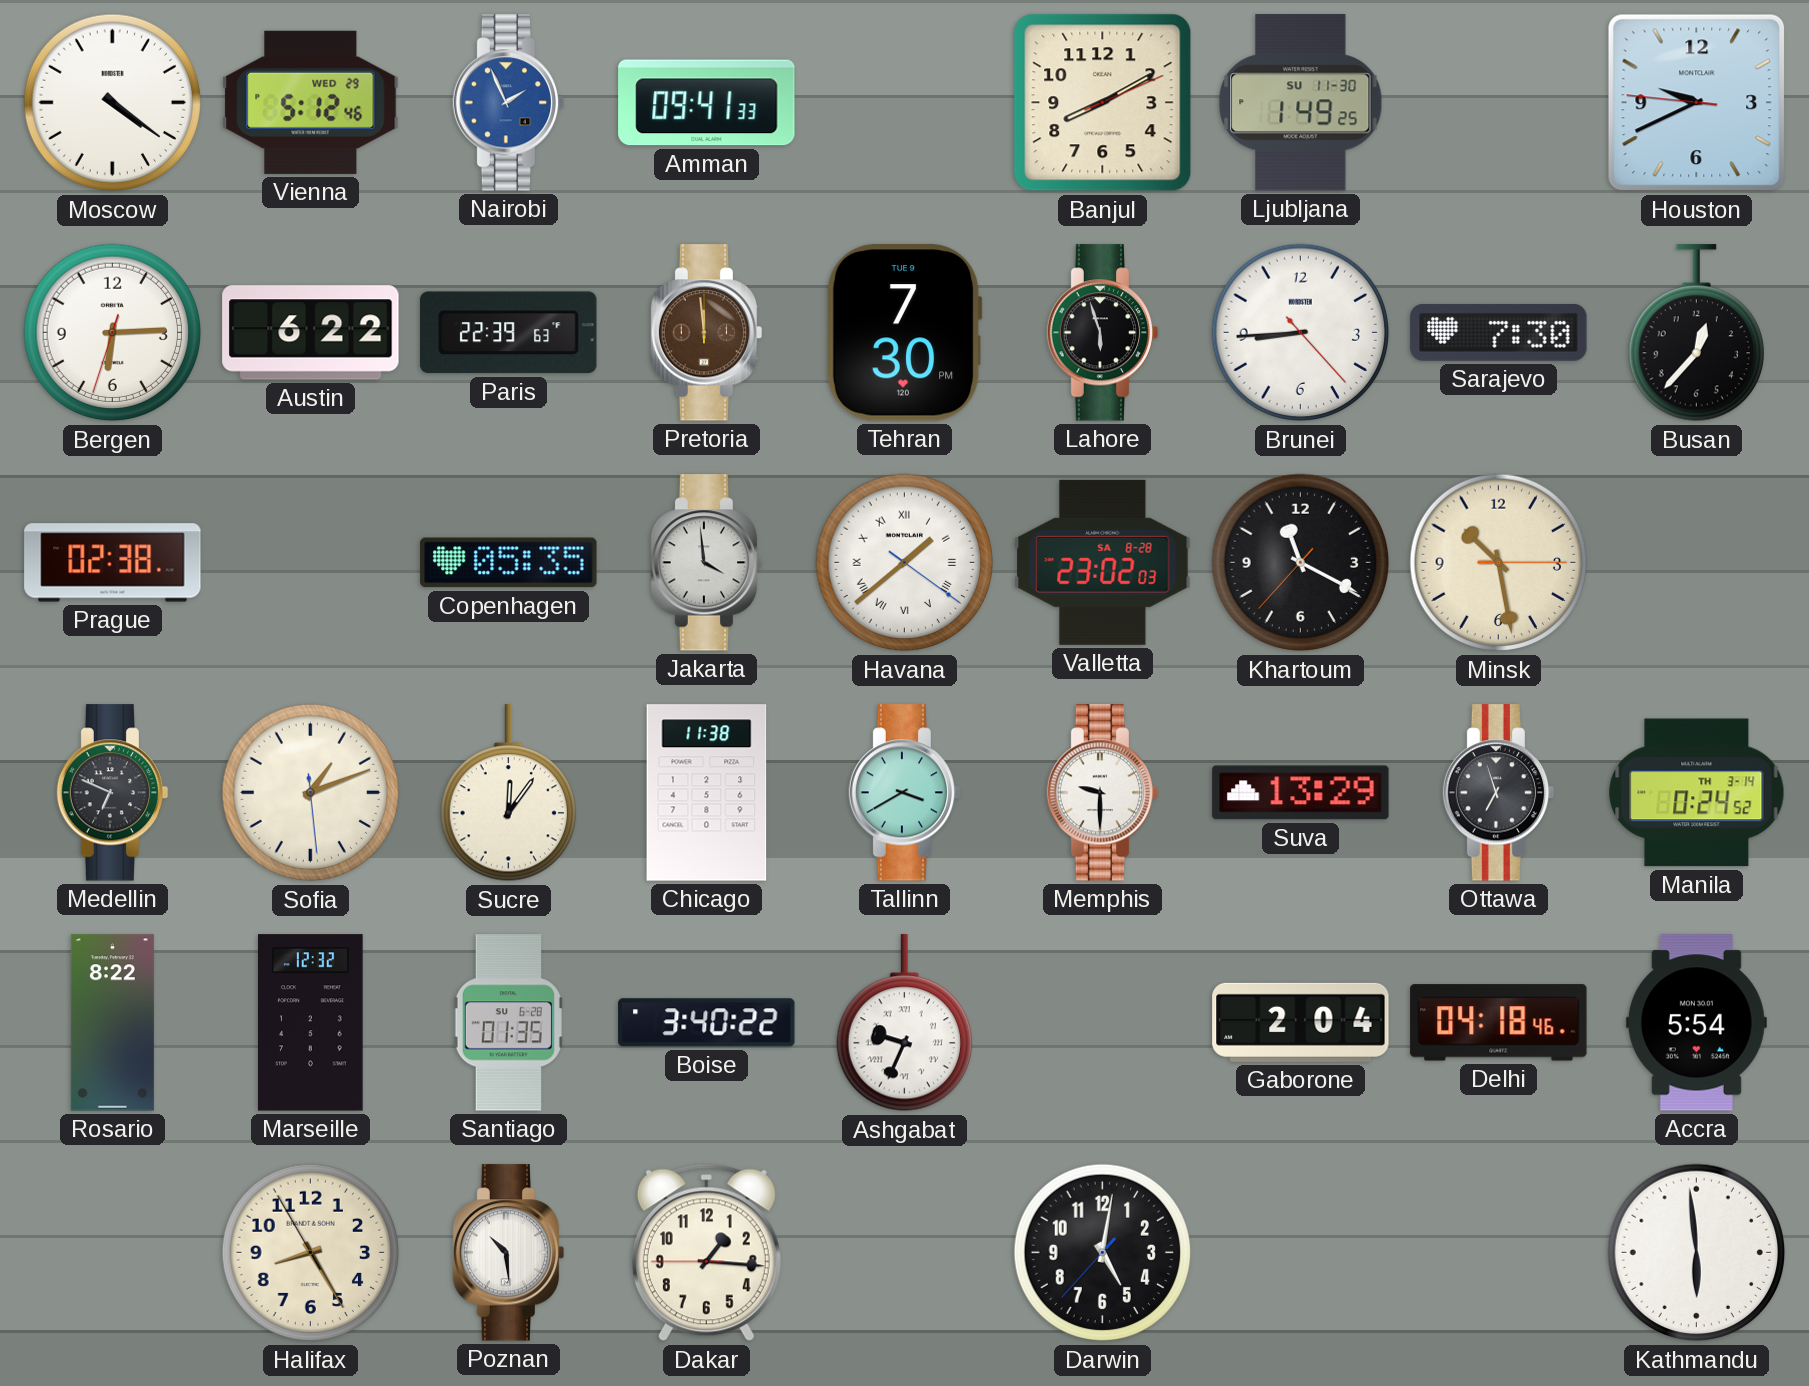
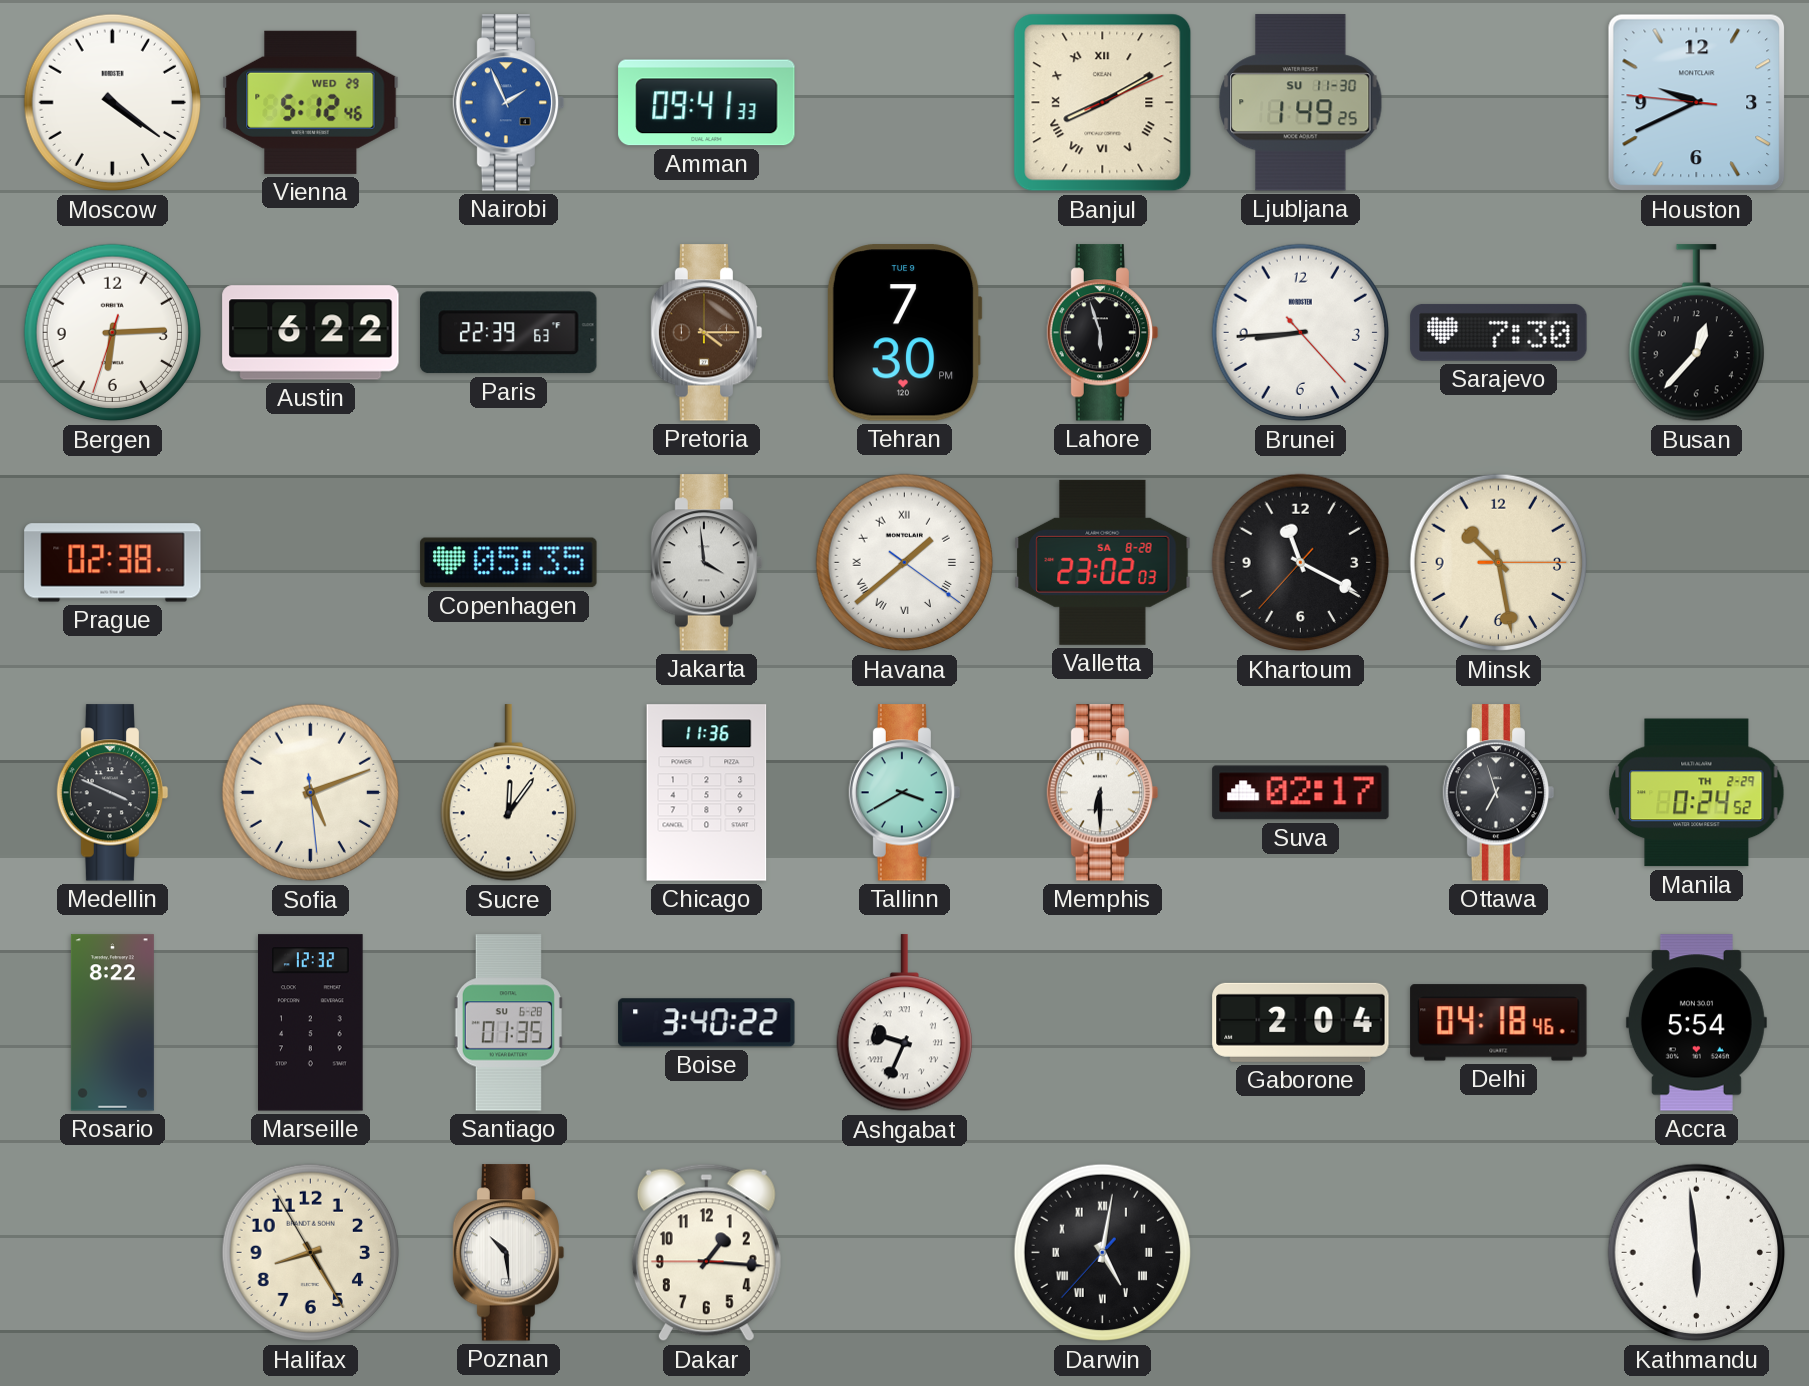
Banjul numerals: Arabic -> Roman
Pretoria: 11:59 -> 4:15
Medellin: 6:49 -> 3:49
Sofia: 1:11 -> 5:11
Chicago: 11:38 -> 11:36
Memphis: 9:30 -> 6:30
Suva: 13:29 -> 02:17
Manila date: TH 3-14 -> TH 2-29
Darwin numerals: Arabic -> Roman
